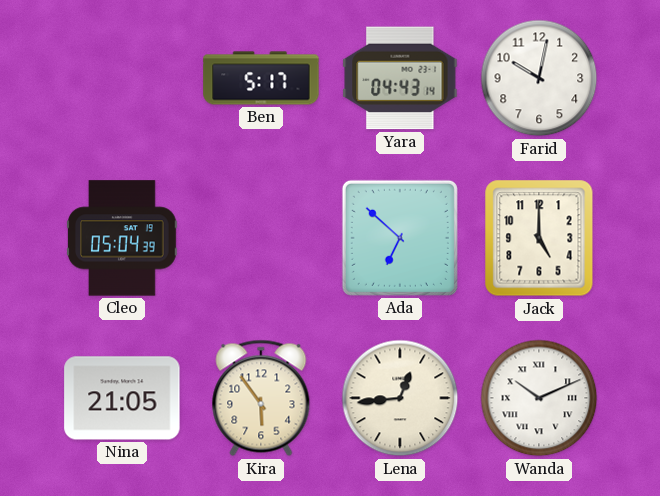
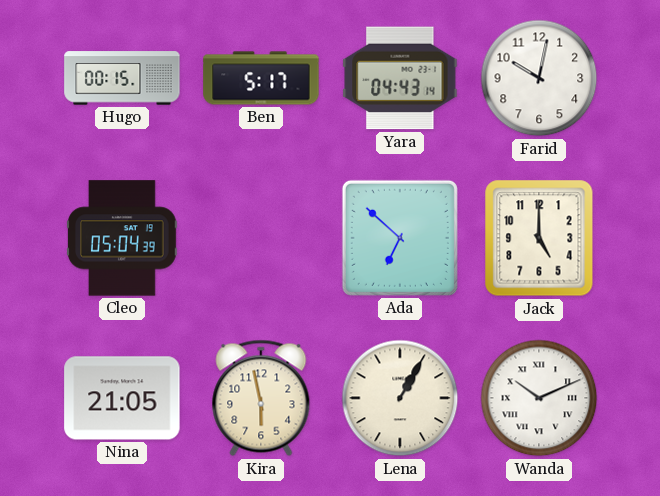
Hugo: none -> 00:15
Kira: 5:54 -> 5:58
Lena: 12:44 -> 1:05
